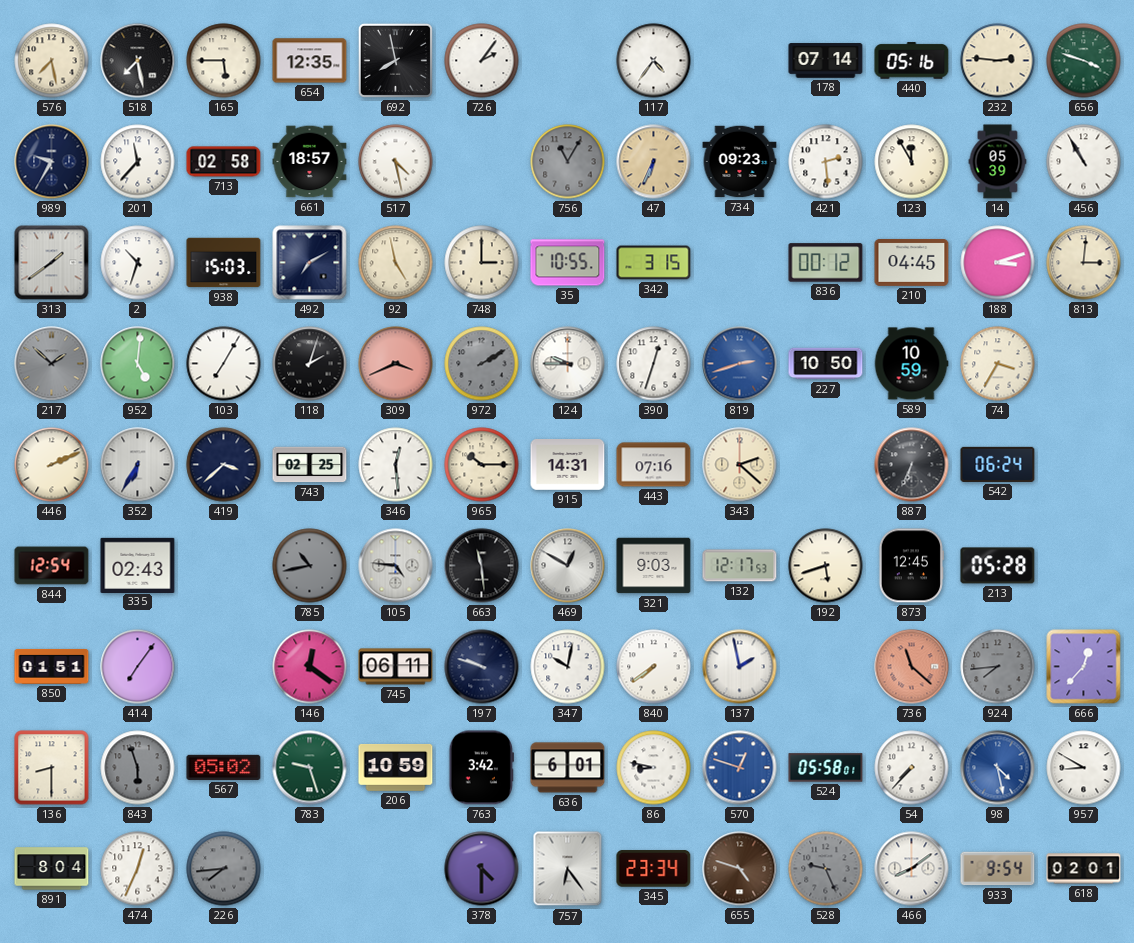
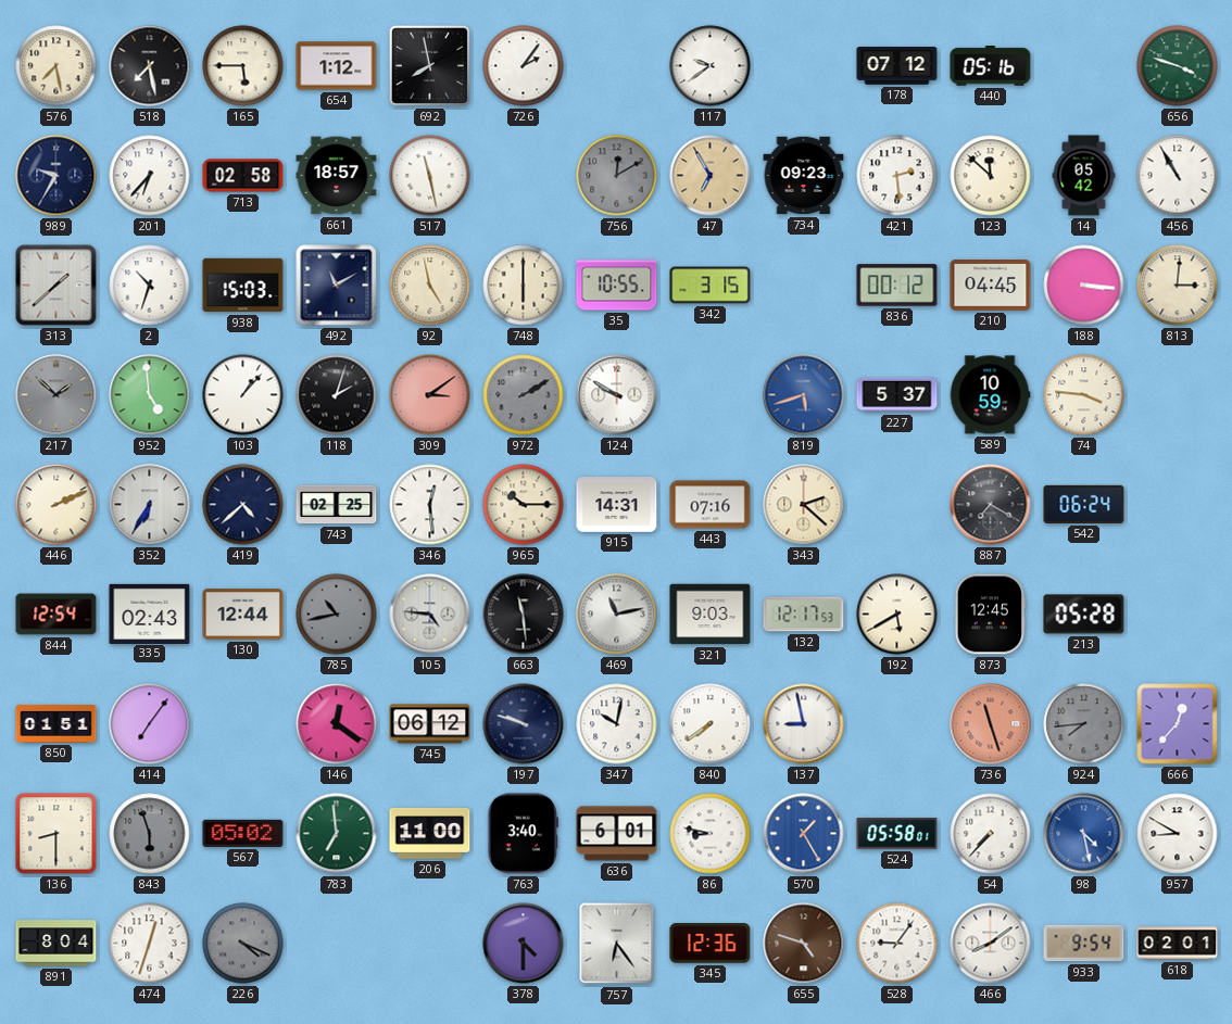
654: 12:35 -> 1:12
117: 4:36 -> 9:39
178: 07:14 -> 07:12
232: 2:46 -> none
201: 11:37 -> 6:37
517: 4:28 -> 11:28
756: 11:05 -> 12:10
47: 6:34 -> 6:55
123: 11:55 -> 11:52
14: 05:39 -> 05:42
313: 1:39 -> 1:38
492: 7:10 -> 11:10
748: 3:00 -> 6:00
188: 3:12 -> 3:16
952: 5:01 -> 4:59
103: 7:05 -> 1:07
309: 3:41 -> 3:09
124: 9:45 -> 9:50
390: 12:33 -> none
819: 2:42 -> 5:42
227: 10:50 -> 5:37
74: 3:35 -> 3:46
419: 3:38 -> 4:38
887: 6:34 -> 7:20
130: none -> 12:44
469: 12:50 -> 11:13
192: 5:42 -> 5:40
745: 06:11 -> 06:12
137: 1:58 -> 8:58
736: 11:22 -> 11:27
783: 9:27 -> 6:59
206: 10:59 -> 11:00
763: 3:42 -> 3:40
570: 12:48 -> 1:25
474: 12:34 -> 12:33
226: 7:44 -> 4:19
345: 23:34 -> 12:36
528: 9:26 -> 9:06
528 dial: grey -> white
